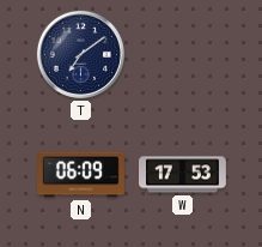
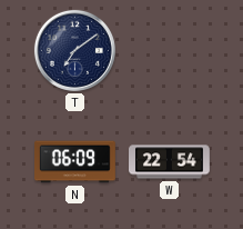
W: 17:53 -> 22:54
